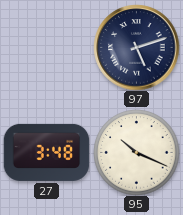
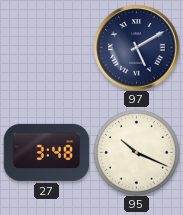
97: 5:12 -> 5:10
